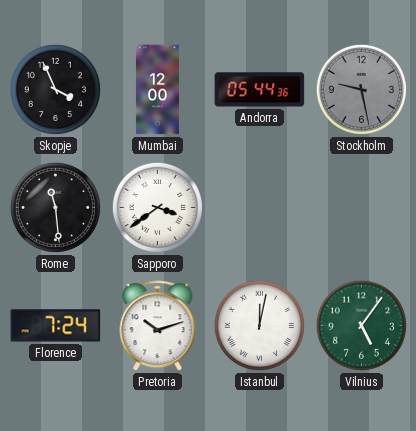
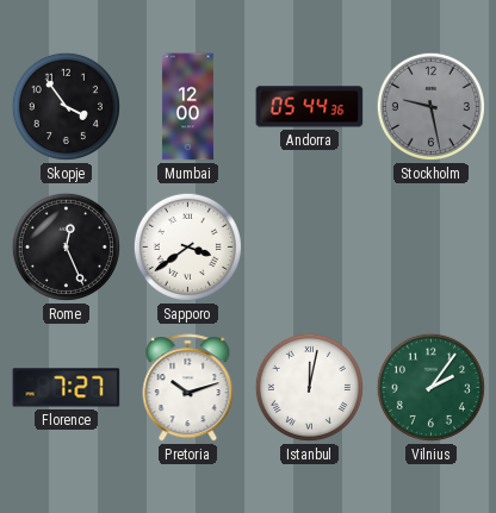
Skopje: 3:56 -> 3:54
Rome: 11:29 -> 12:26
Florence: 7:24 -> 7:27
Vilnius: 5:06 -> 2:06
